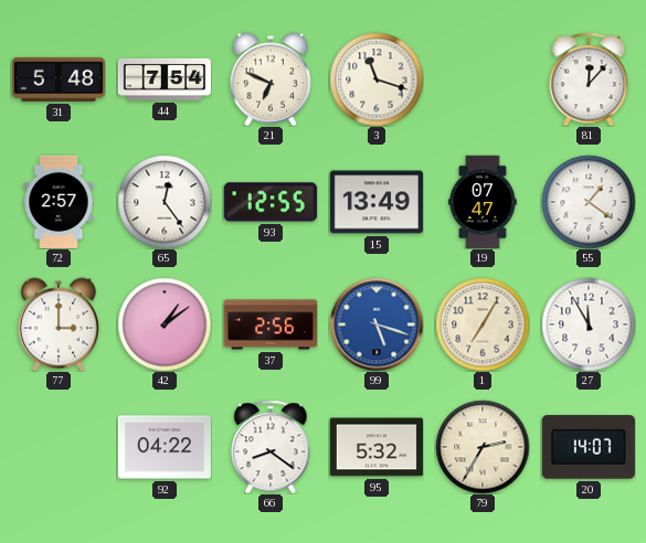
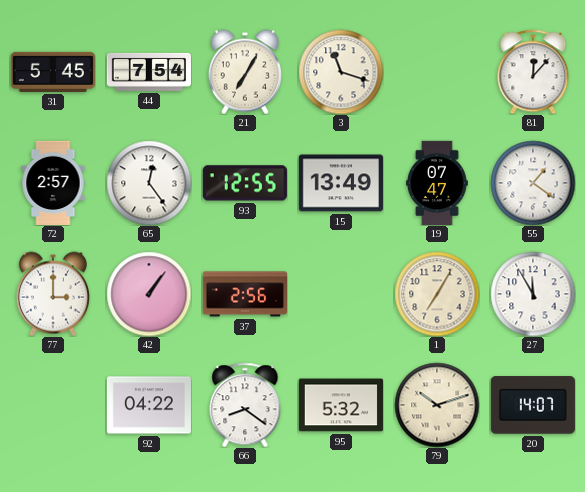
31: 5:48 -> 5:45
21: 6:49 -> 7:05
42: 1:09 -> 1:06
99: 5:18 -> none
79: 2:35 -> 10:12
